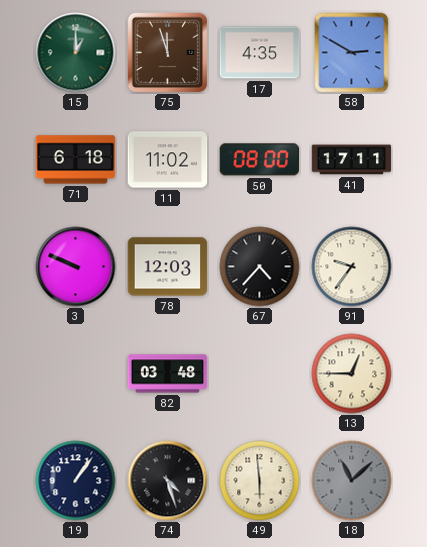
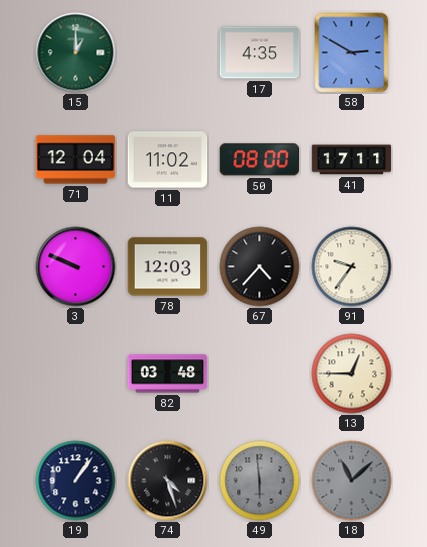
75: 11:57 -> none
71: 6:18 -> 12:04
49 dial: cream -> grey
